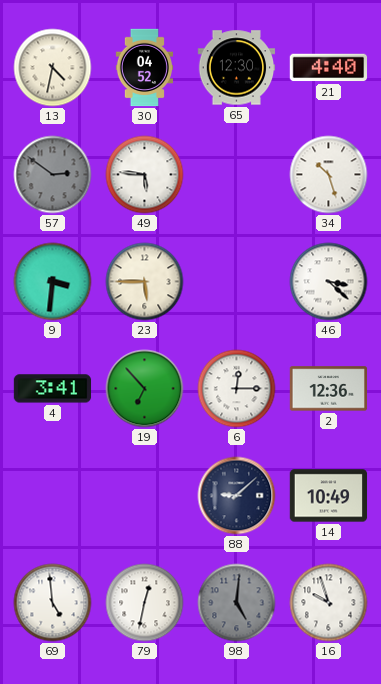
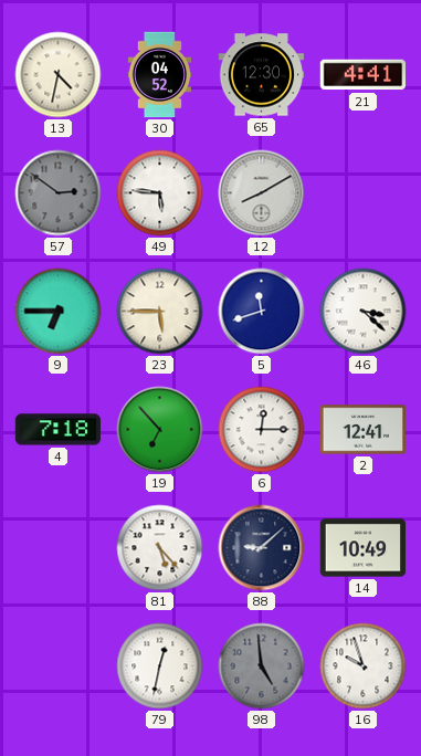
21: 4:40 -> 4:41
12: none -> 8:10
34: 10:27 -> none
9: 3:31 -> 6:45
5: none -> 11:42
4: 3:41 -> 7:18
2: 12:36 -> 12:41
81: none -> 5:23
69: 4:59 -> none
98: 5:01 -> 4:59
